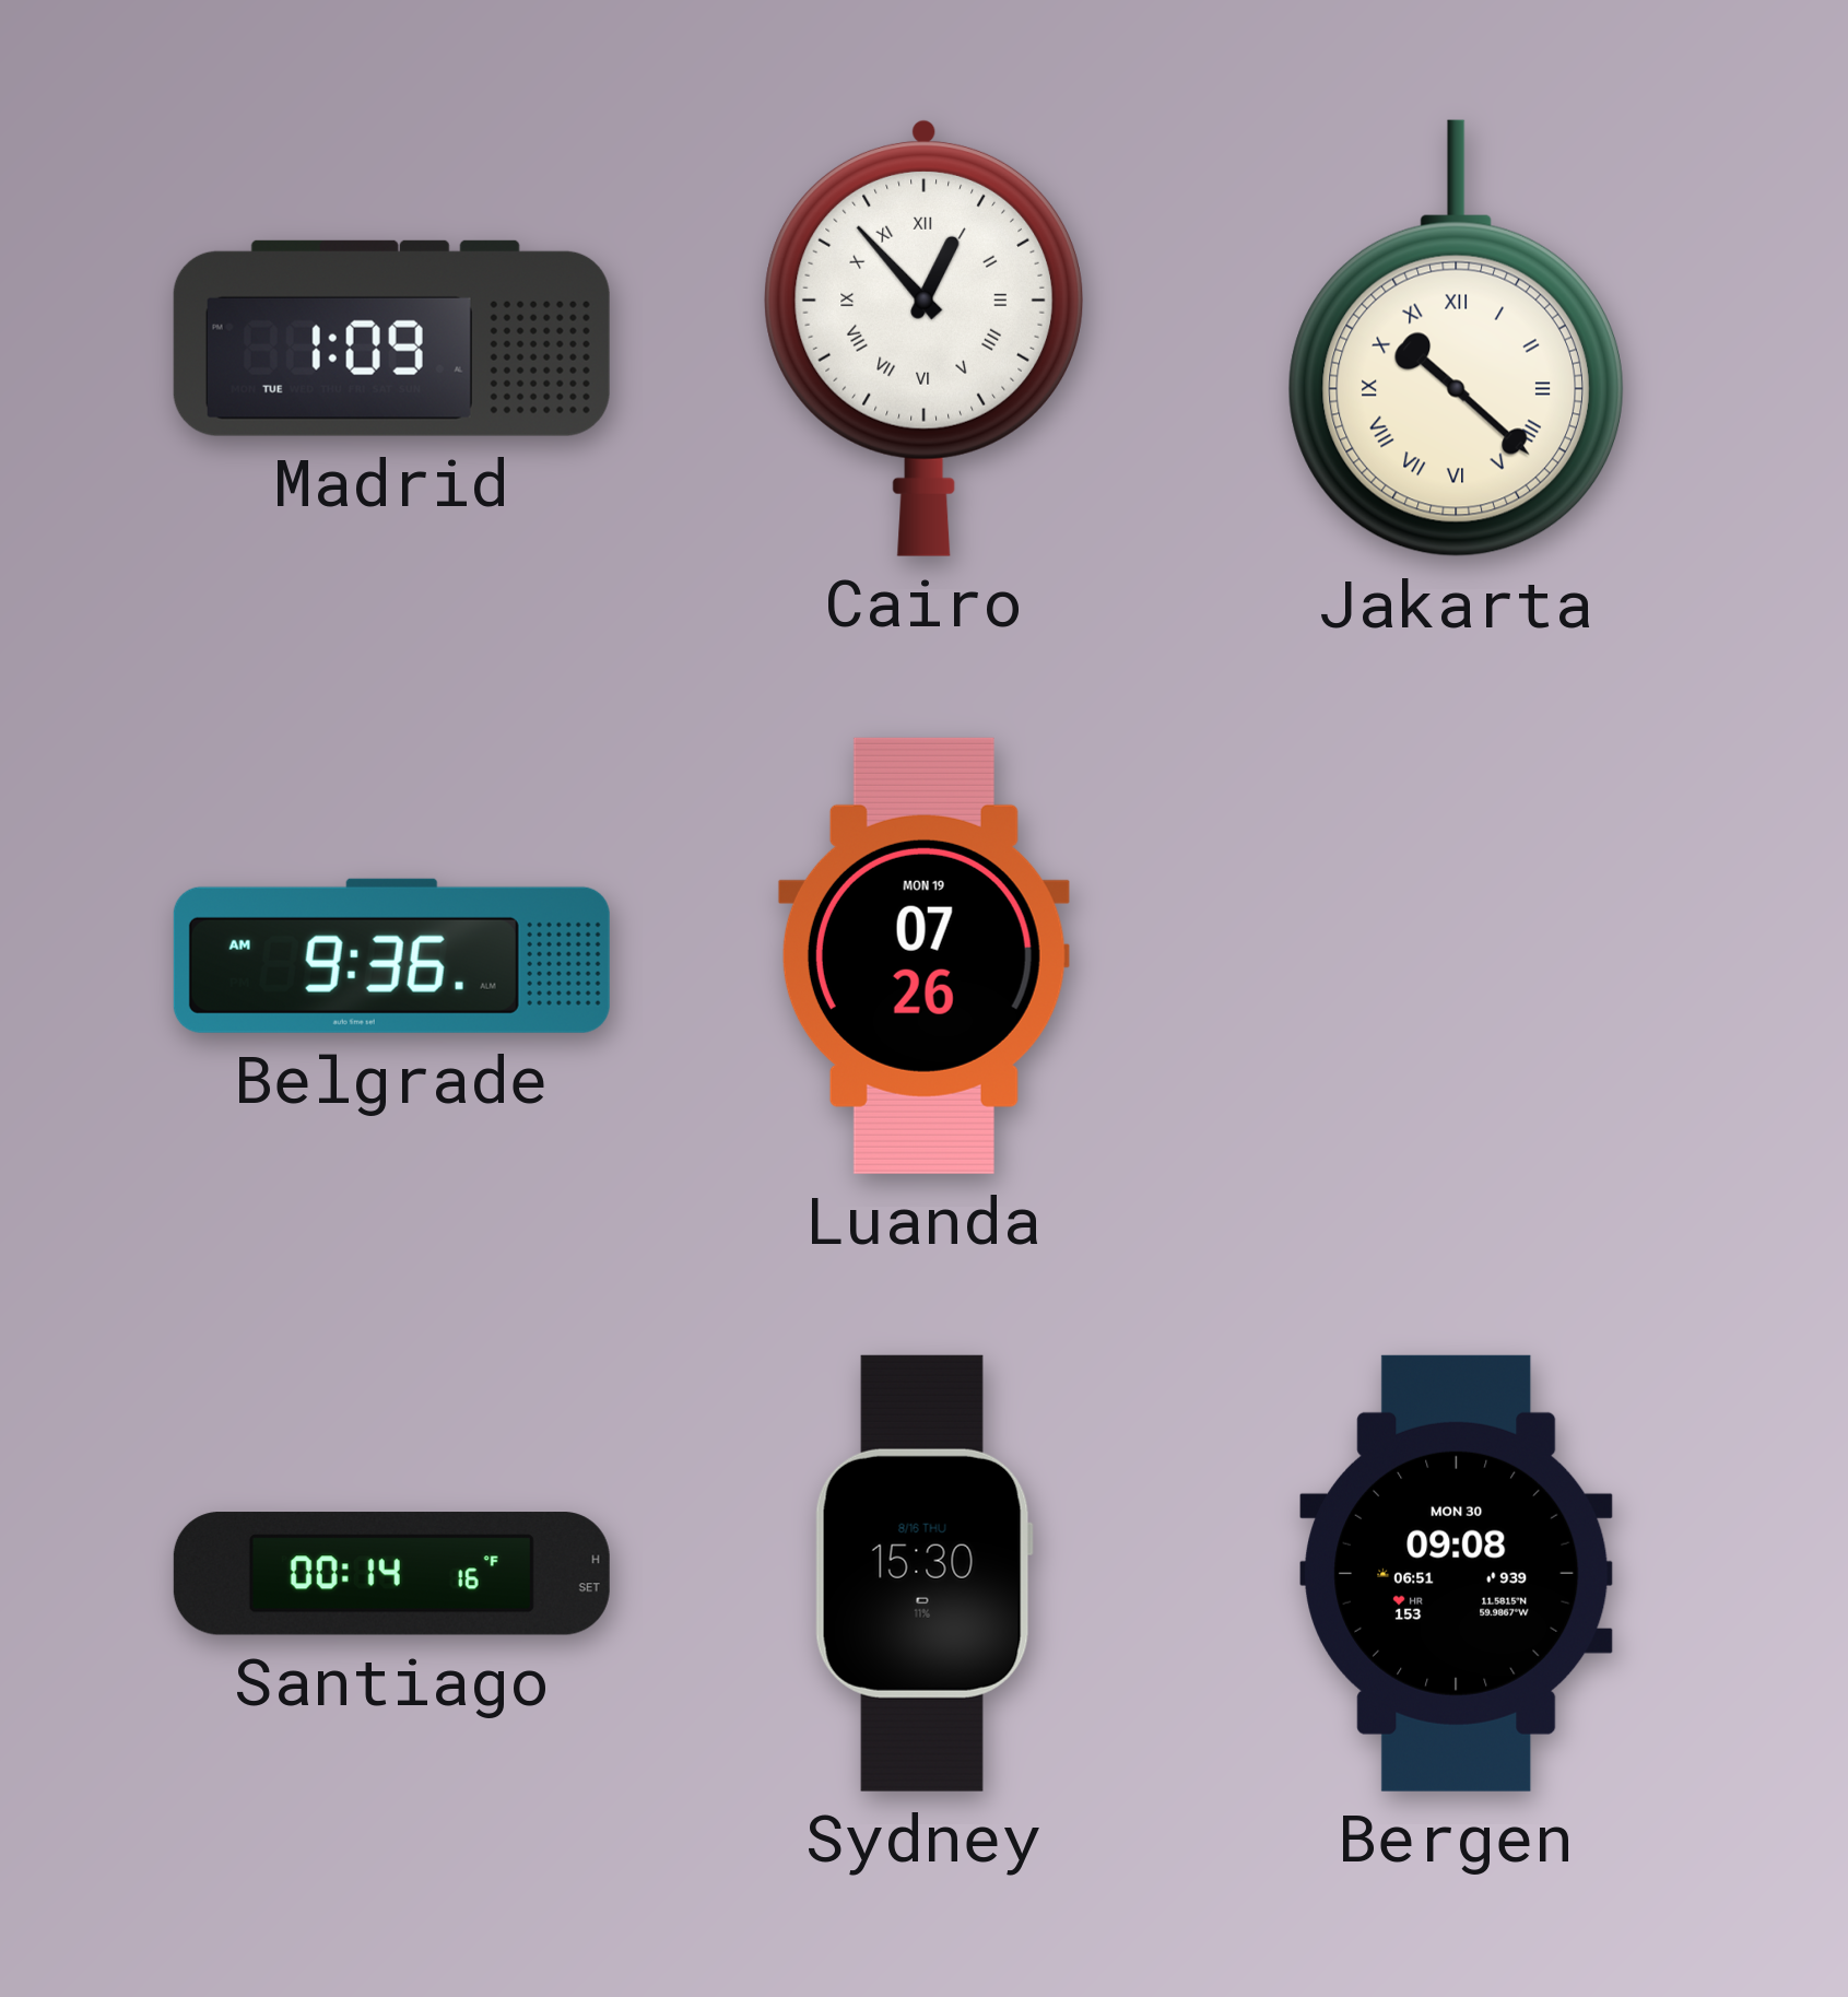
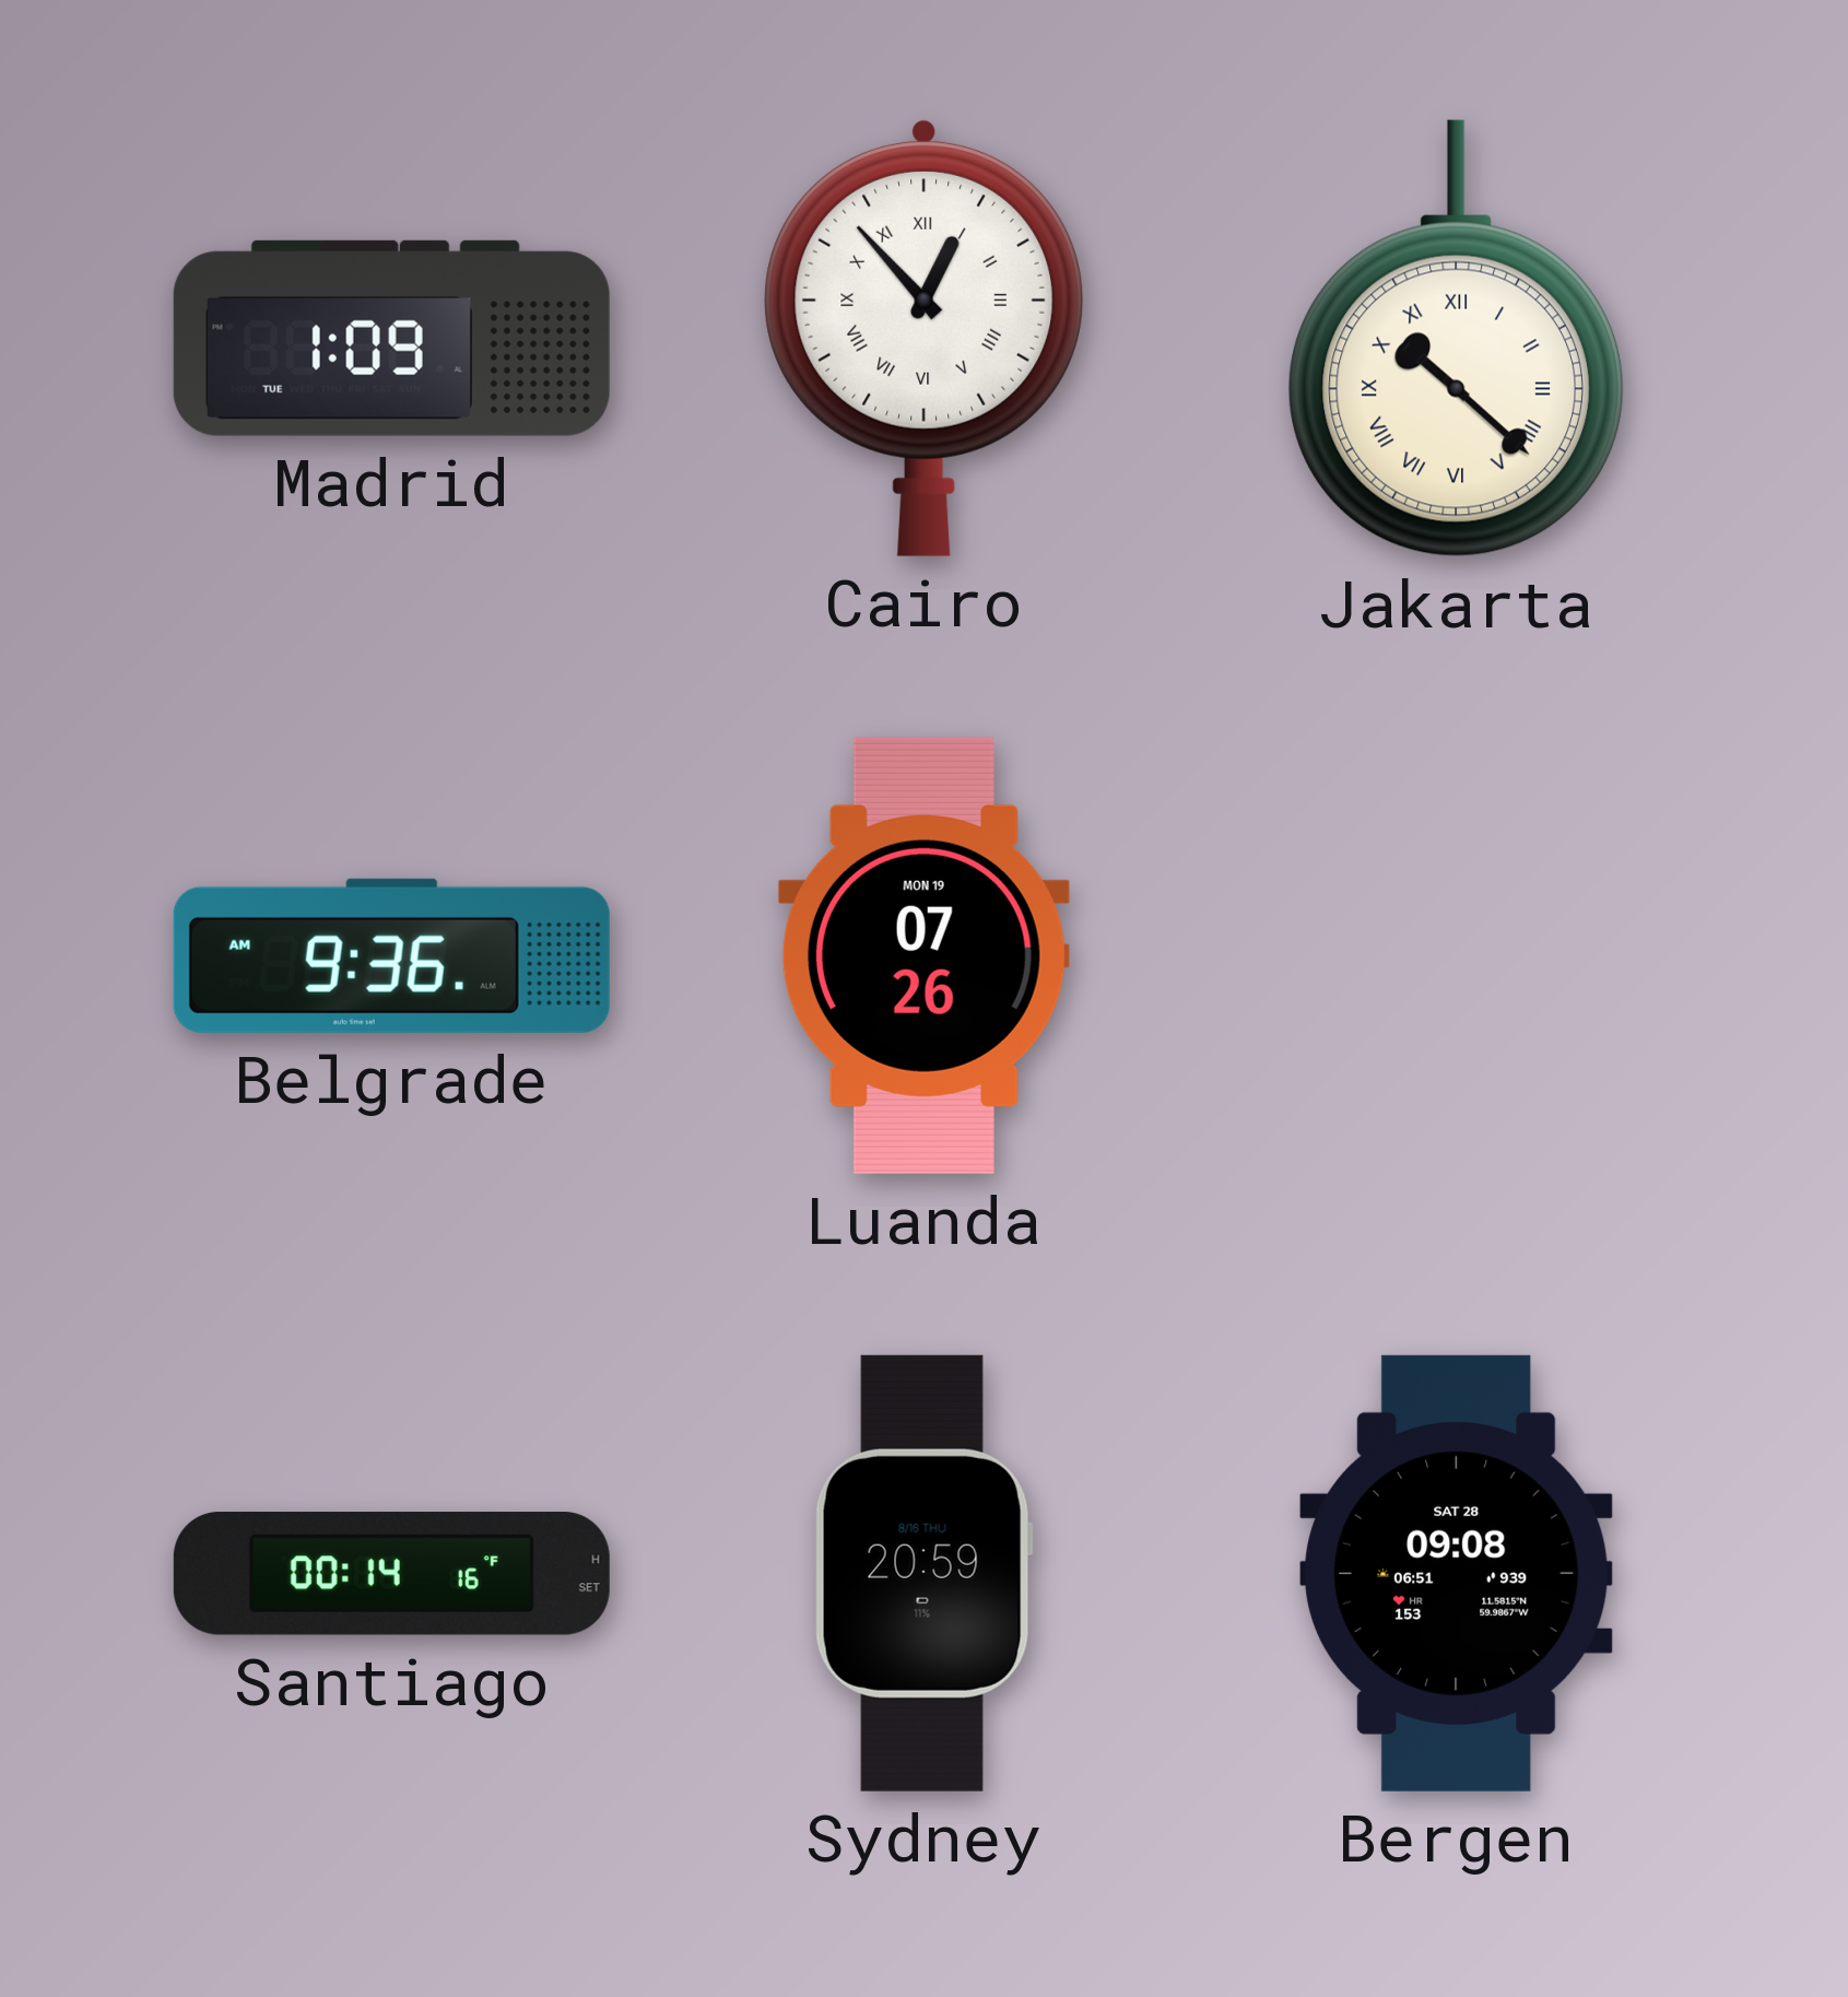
Sydney: 15:30 -> 20:59
Bergen date: MON 30 -> SAT 28
